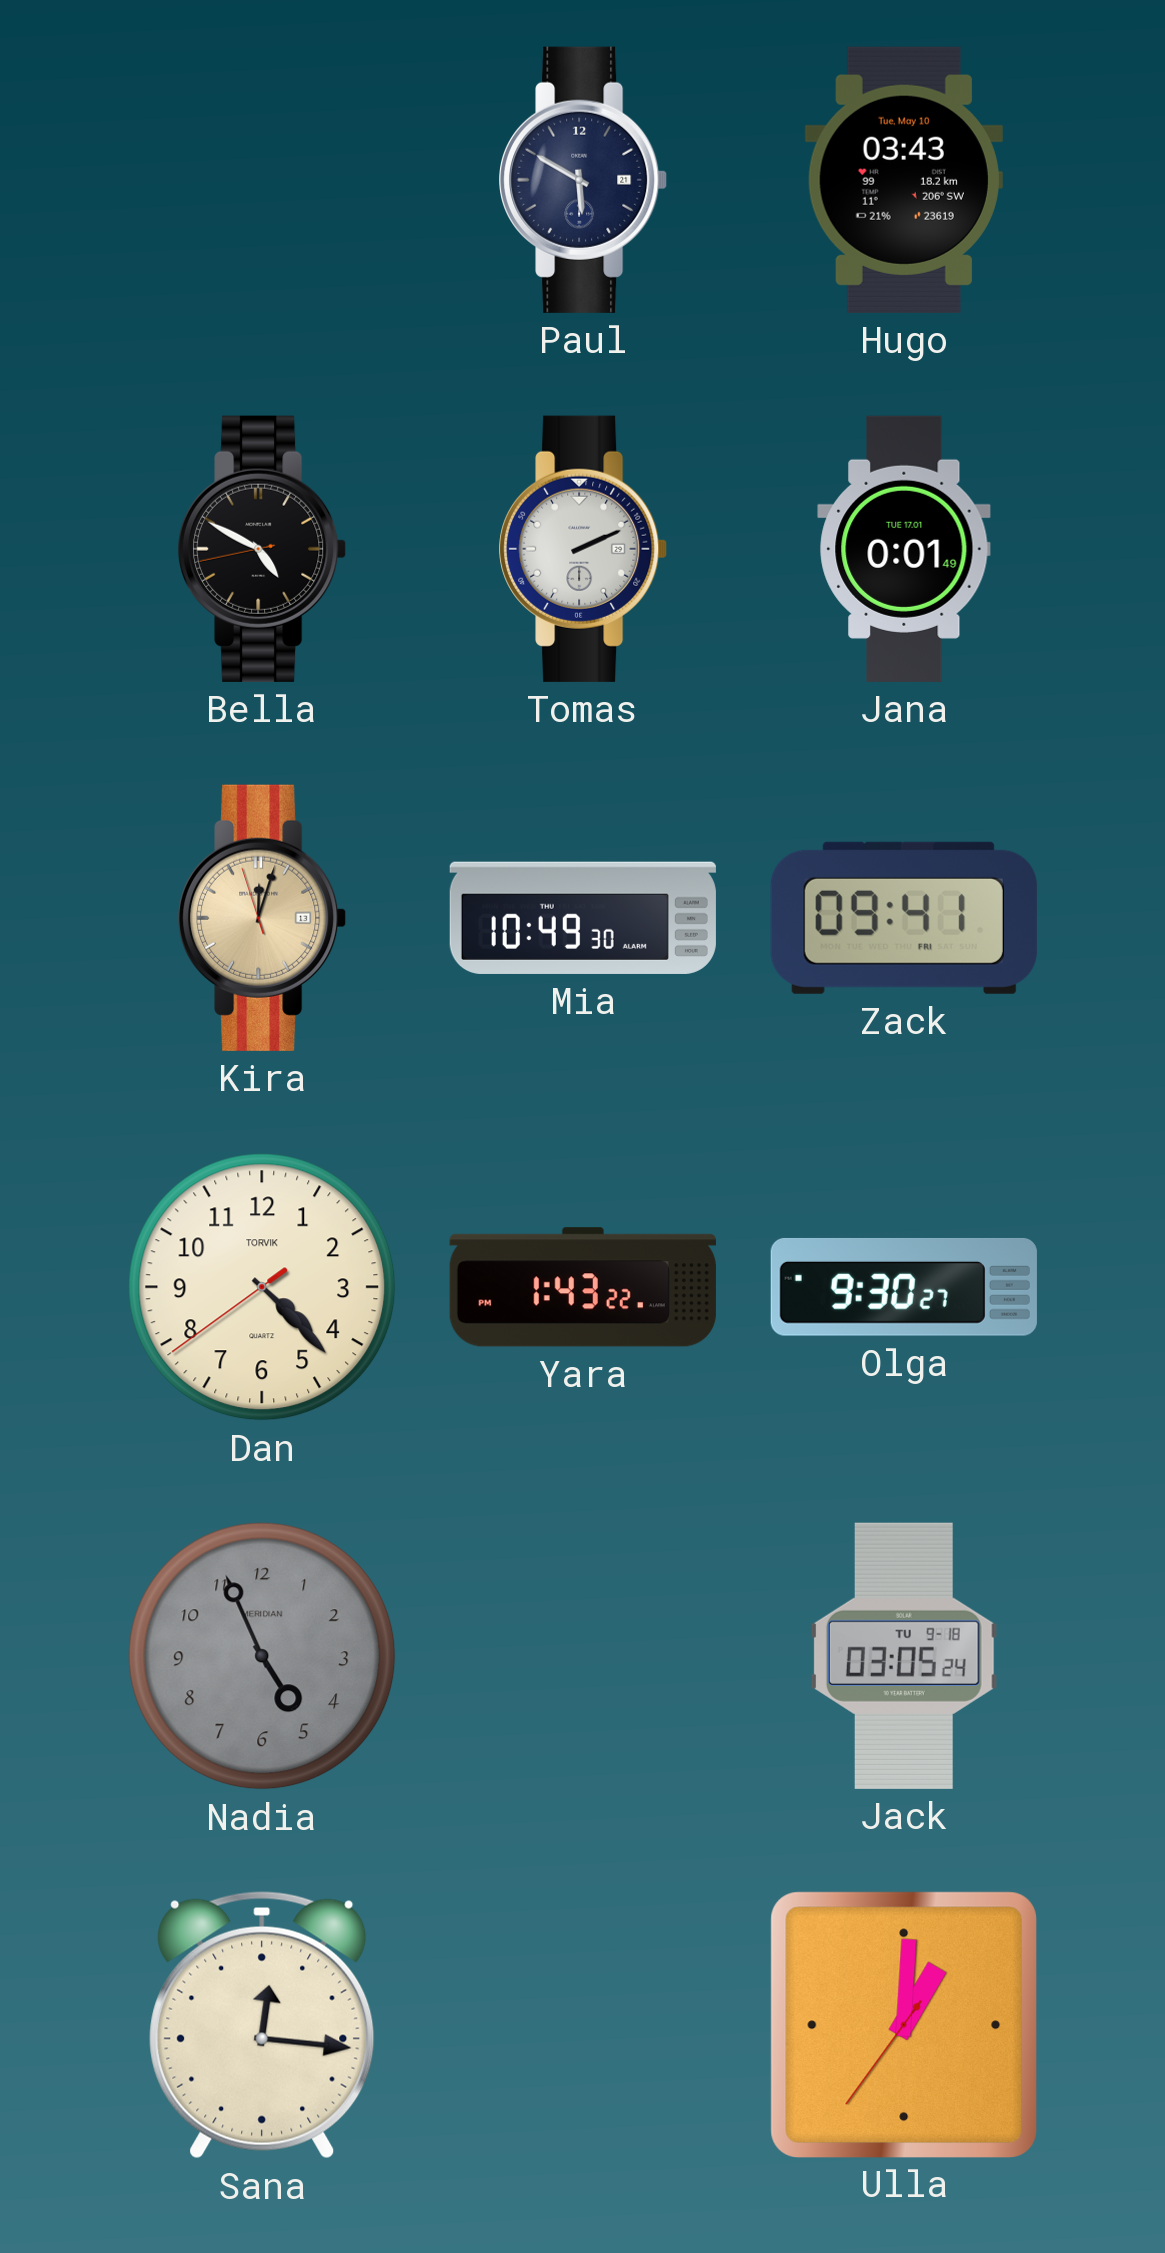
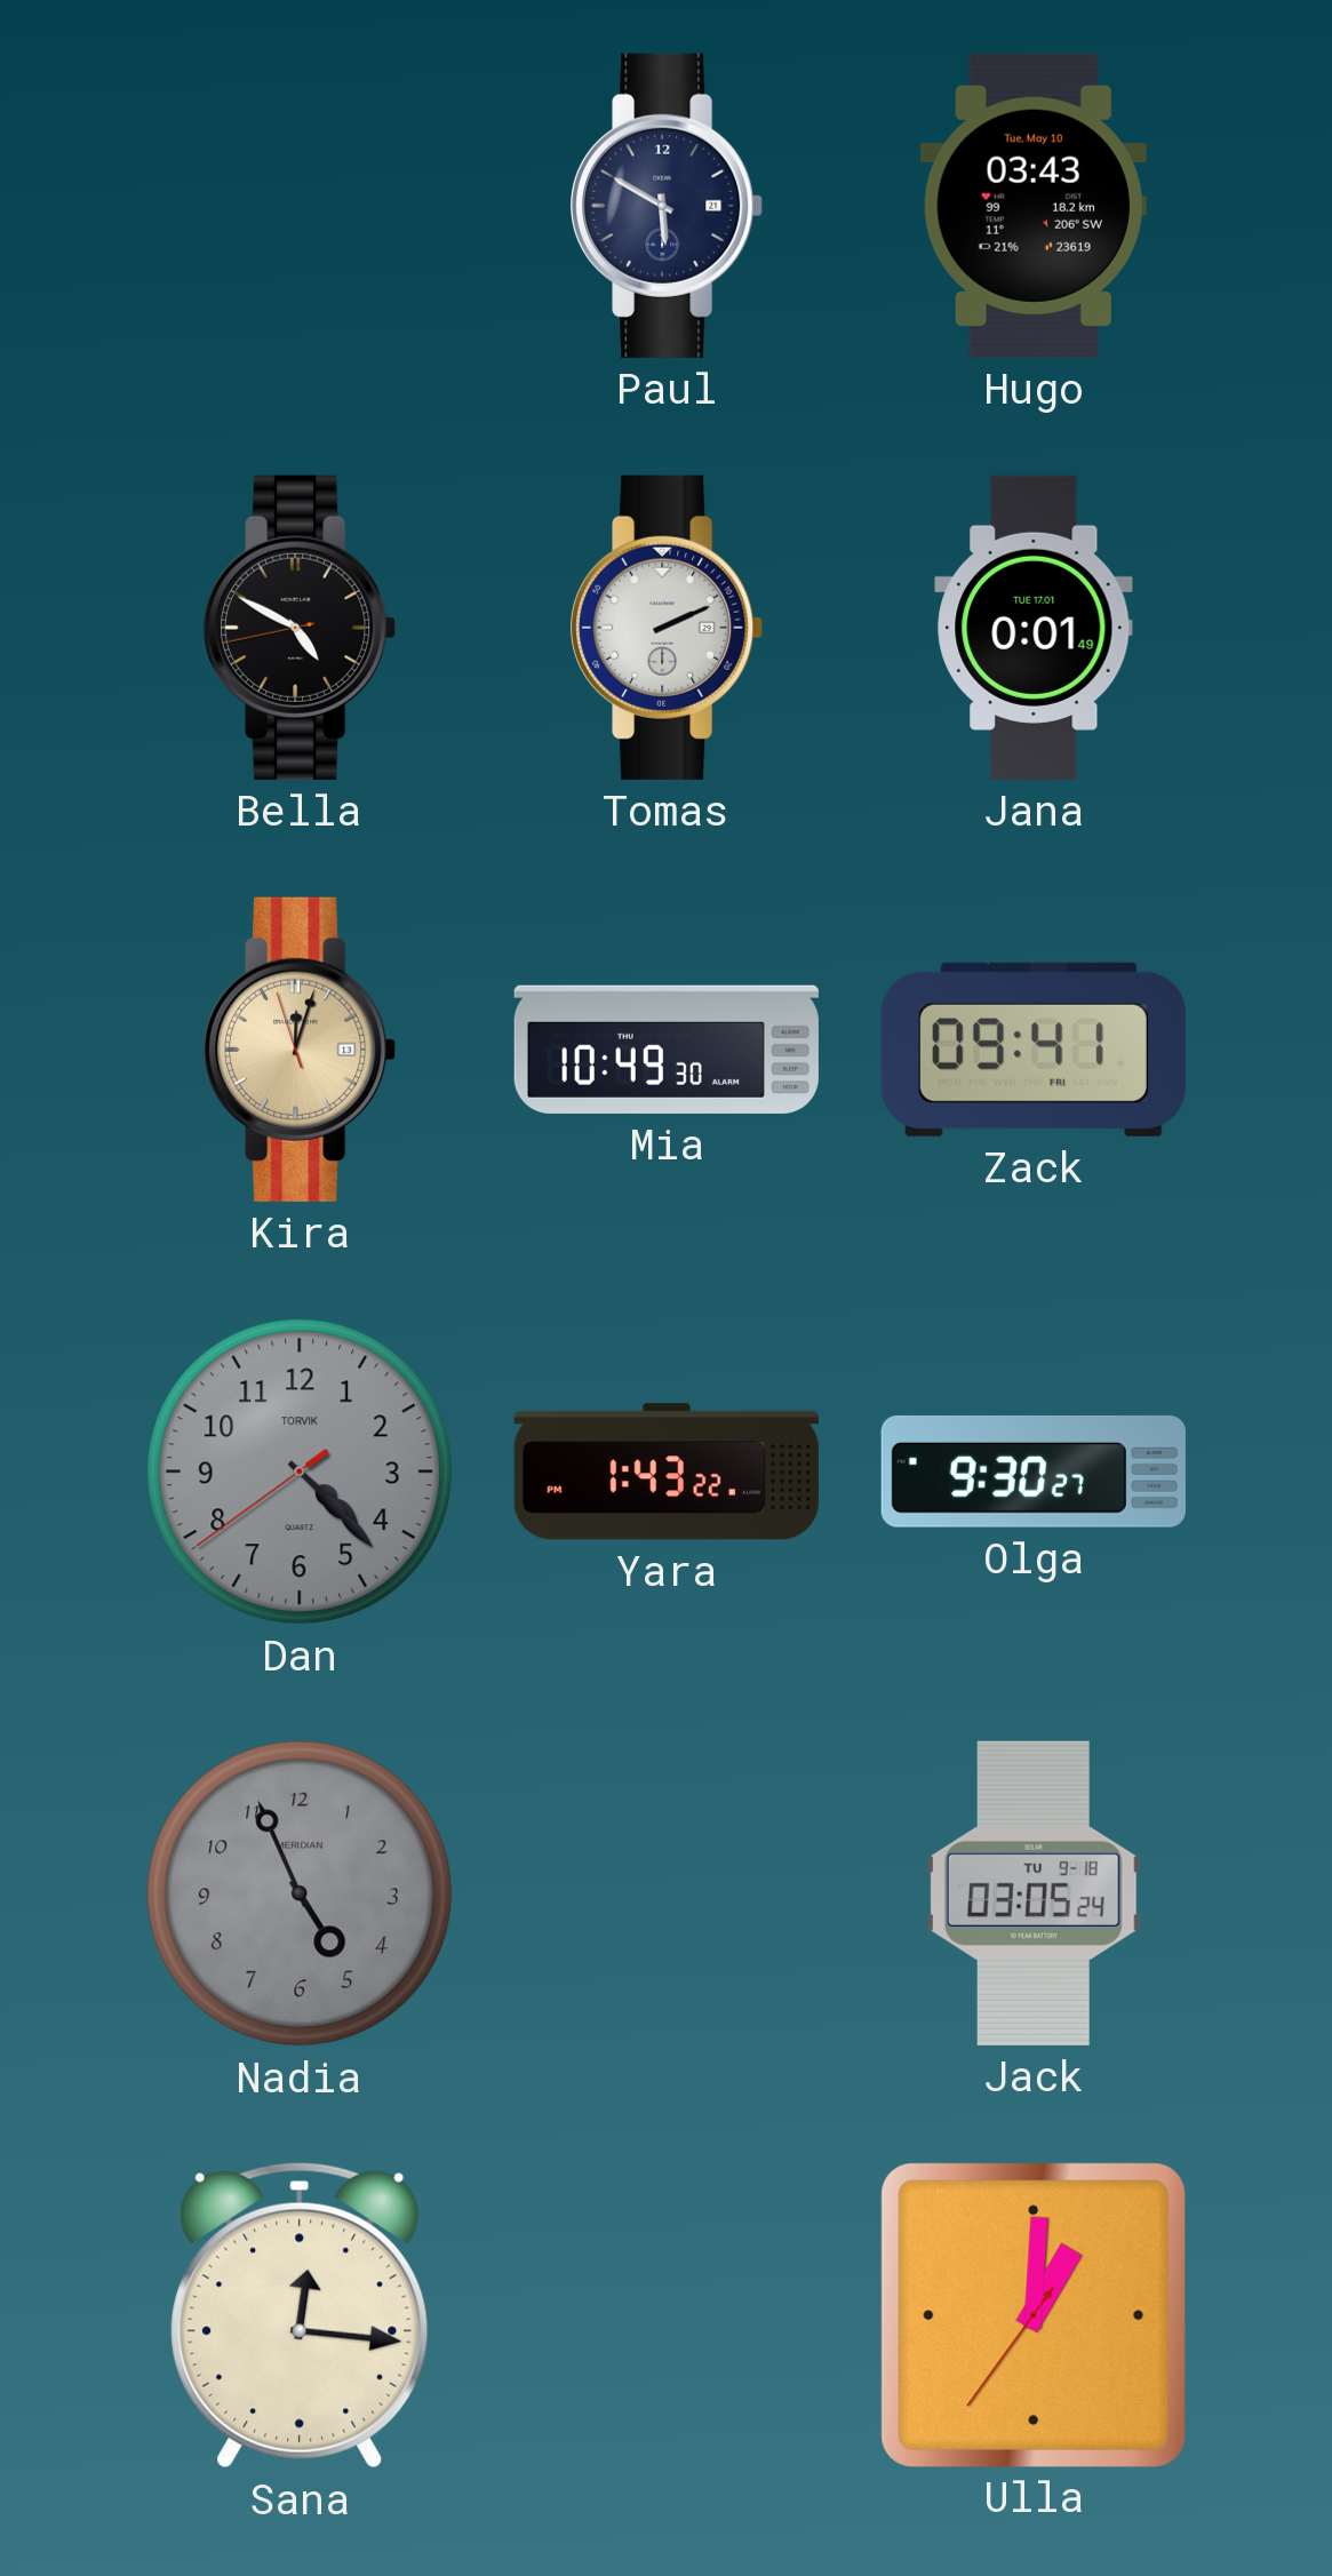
Dan dial: cream -> grey
